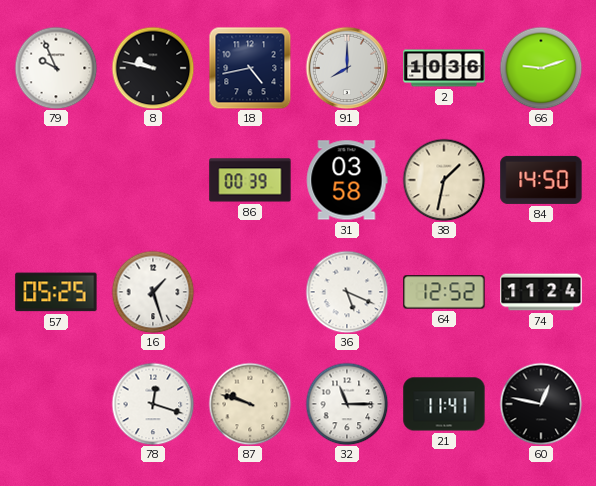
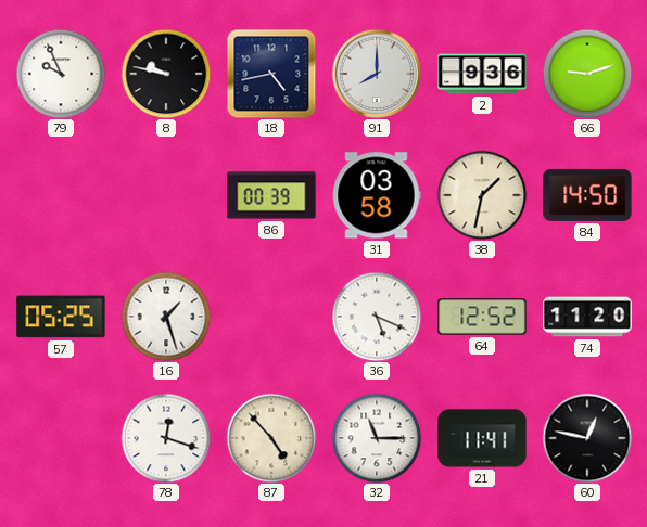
2: 10:36 -> 9:36
74: 11:24 -> 11:20
87: 9:48 -> 4:53
